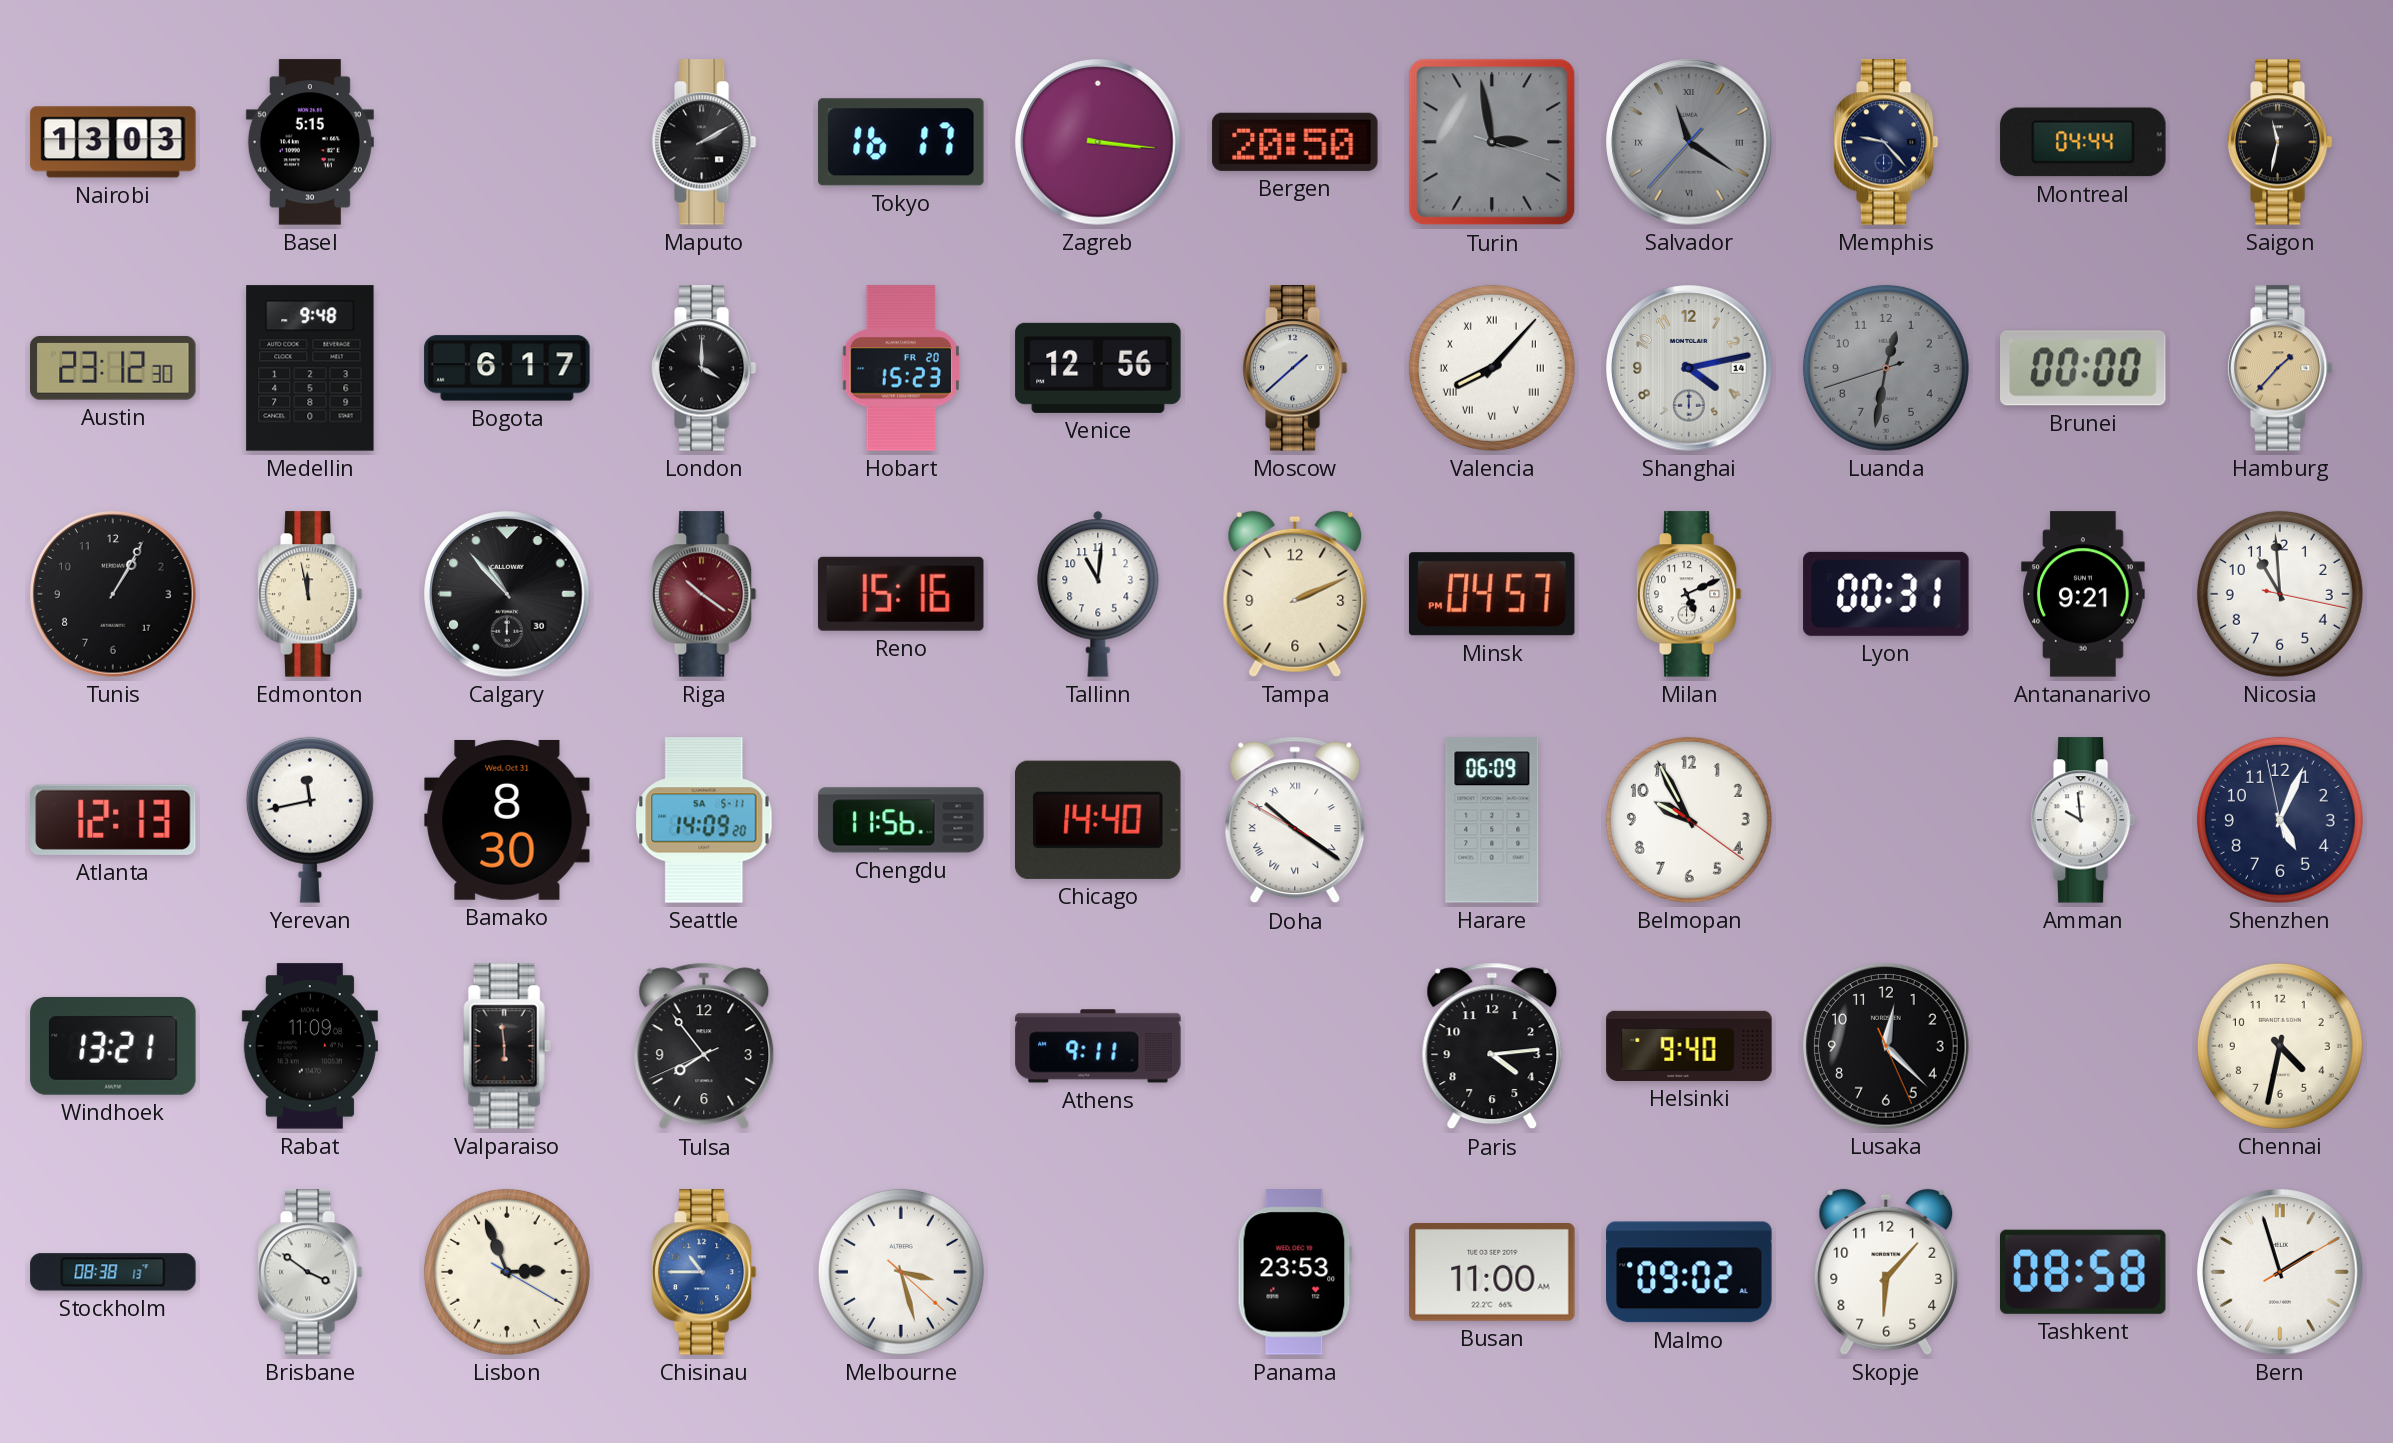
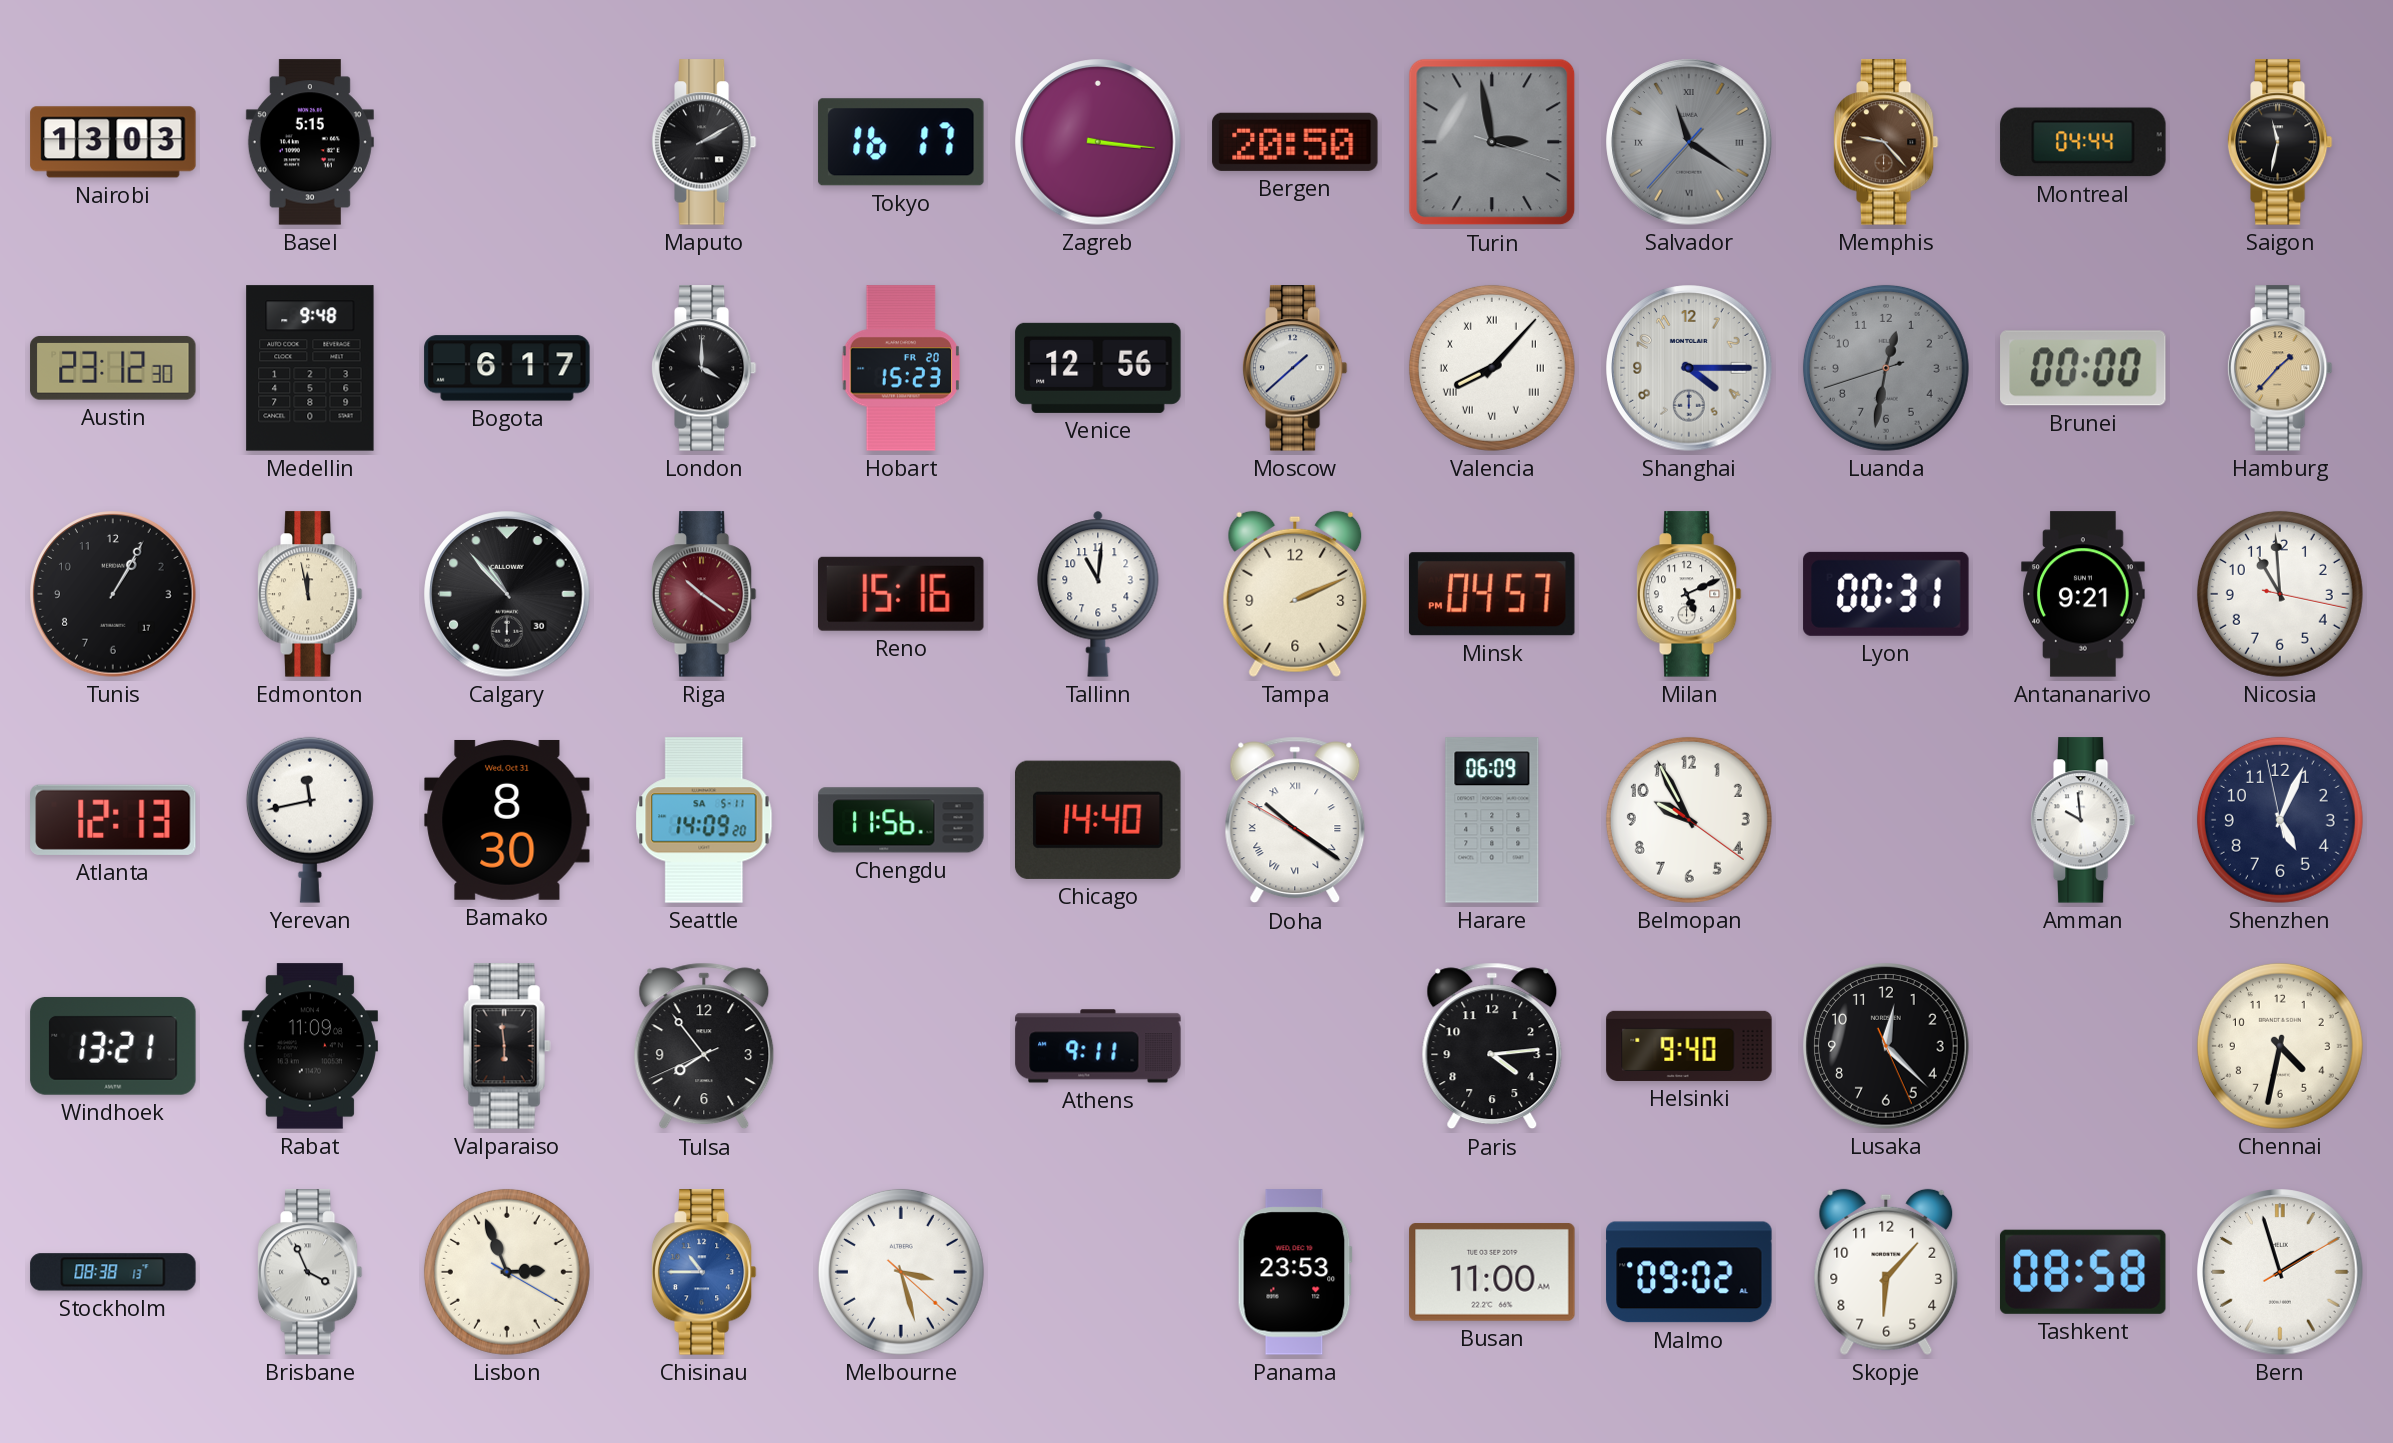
Memphis dial: navy -> brown
Shanghai: 4:13 -> 4:15
Brisbane: 3:51 -> 3:56
